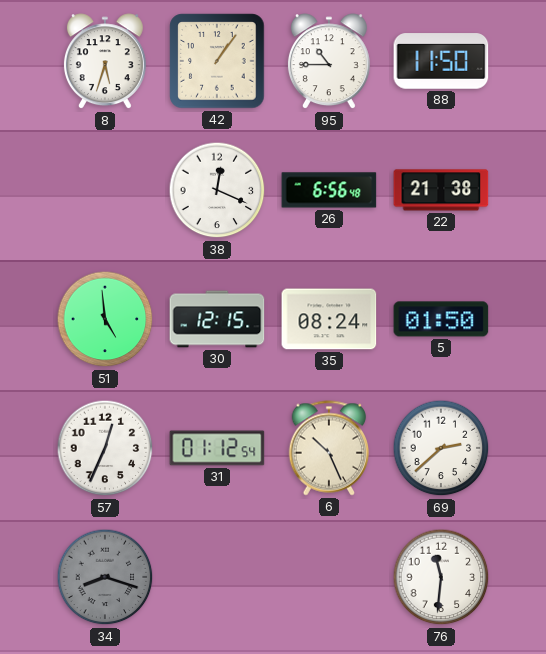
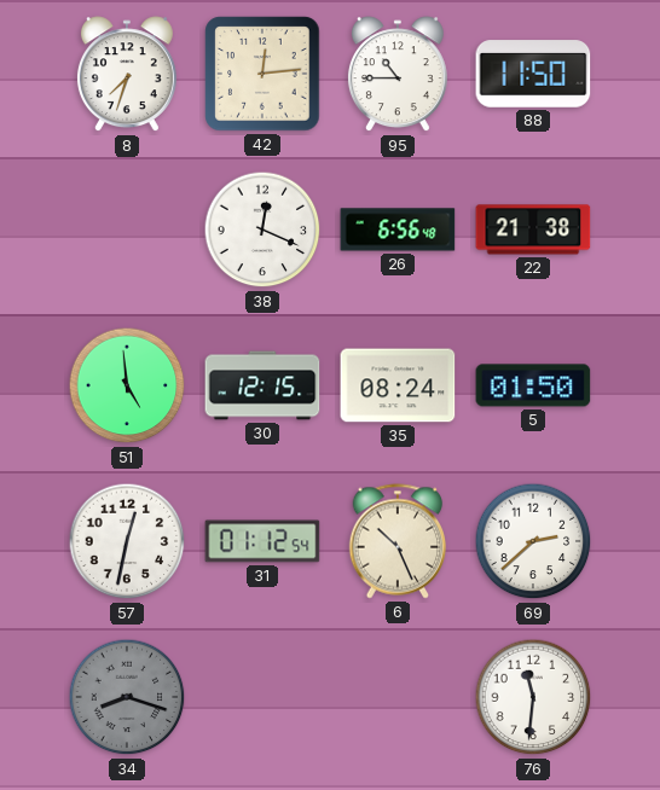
8: 5:33 -> 7:33
42: 1:06 -> 12:14
57: 12:34 -> 12:32
